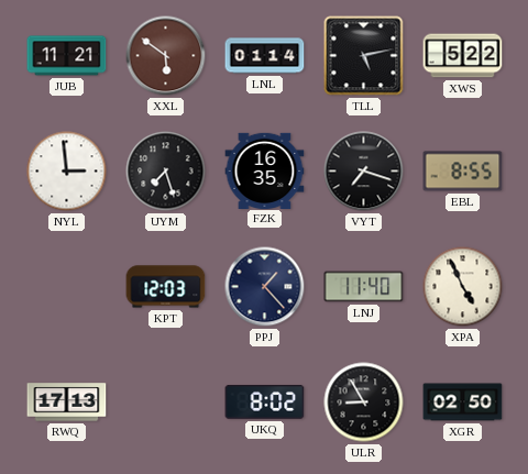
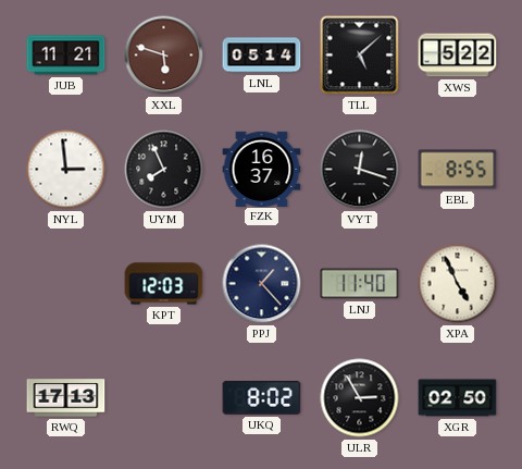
XXL: 5:51 -> 5:48
LNL: 01:14 -> 05:14
TLL: 5:13 -> 5:08
UYM: 7:27 -> 7:56
FZK: 16:35 -> 16:37
VYT: 7:18 -> 12:18
ULR: 8:55 -> 2:55
